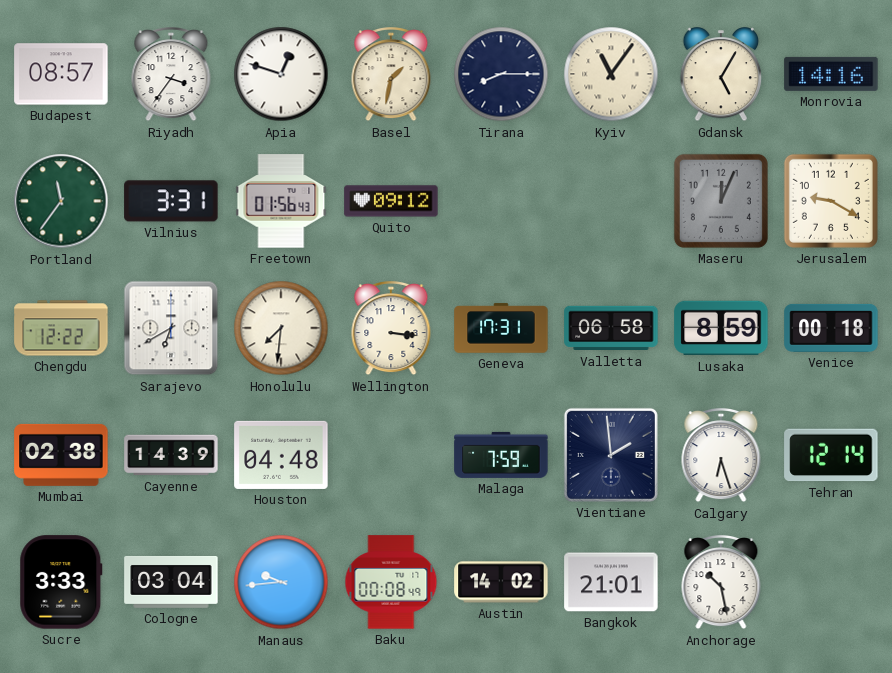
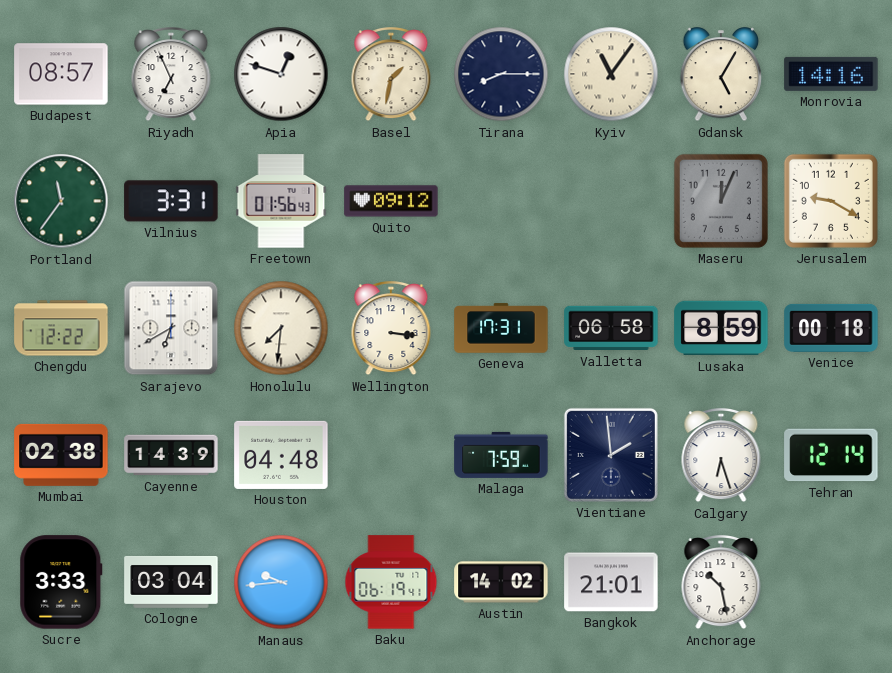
Riyadh: 3:36 -> 6:56
Baku: 00:08 -> 06:19
